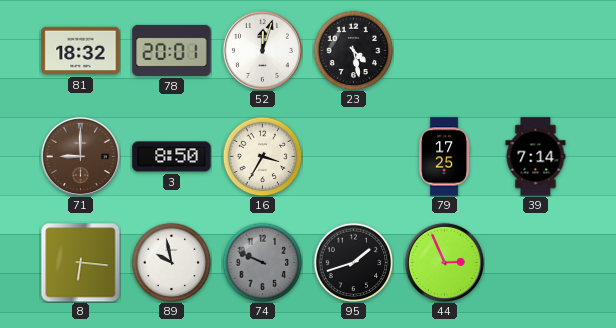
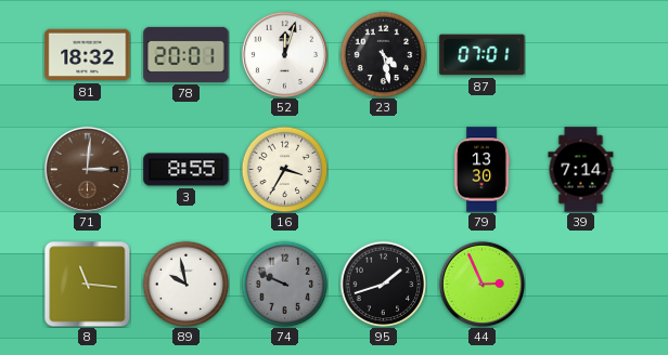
87: none -> 07:01
71: 9:00 -> 3:01
3: 8:50 -> 8:55
79: 17:25 -> 13:30
8: 6:16 -> 11:16
